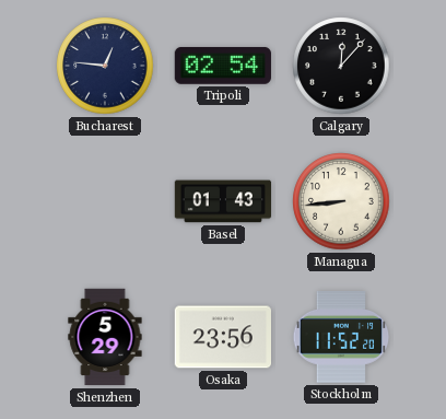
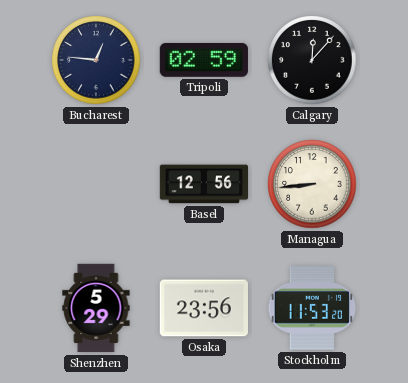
Tripoli: 02:54 -> 02:59
Basel: 01:43 -> 12:56
Stockholm: 11:52 -> 11:53
